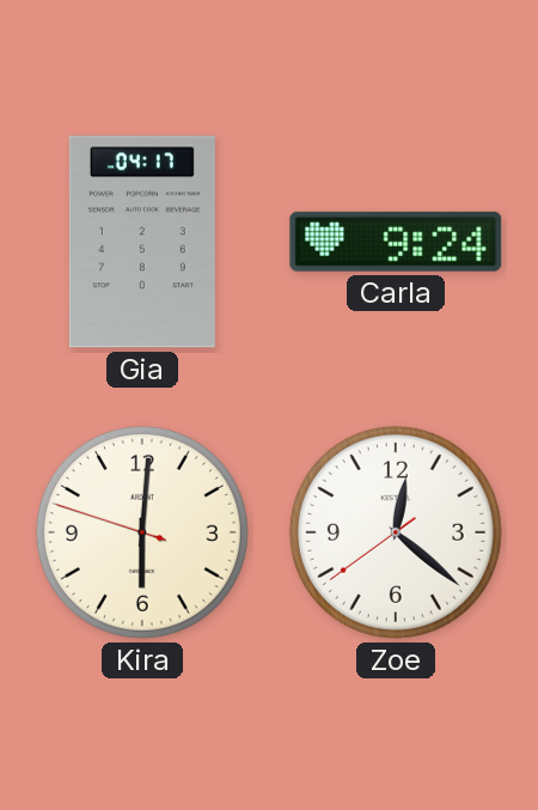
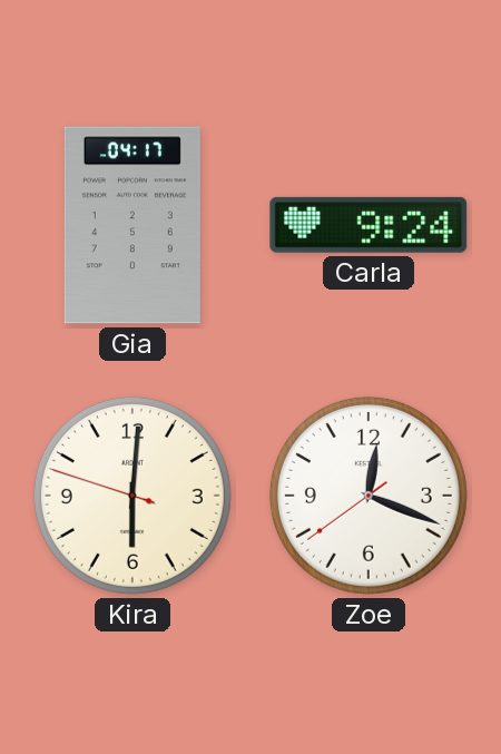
Zoe: 12:21 -> 12:18
